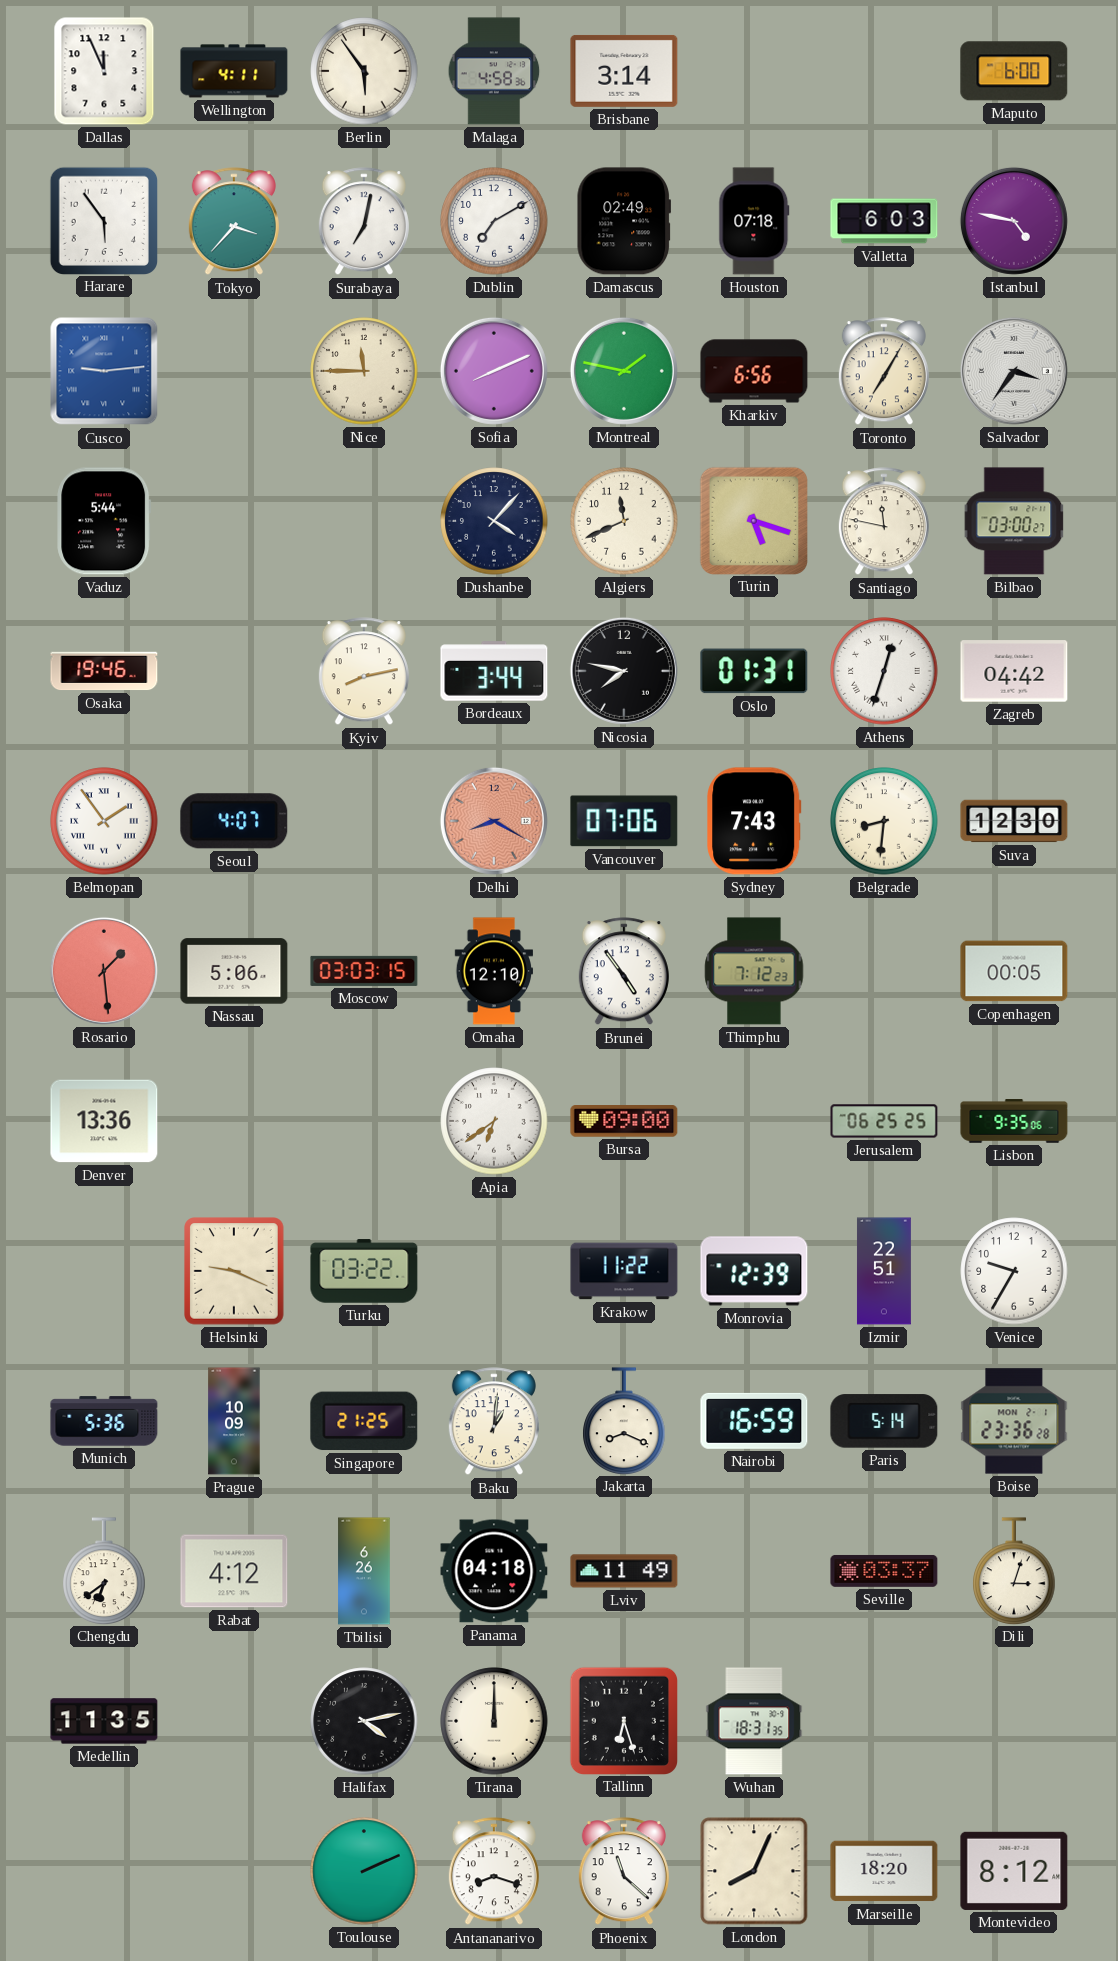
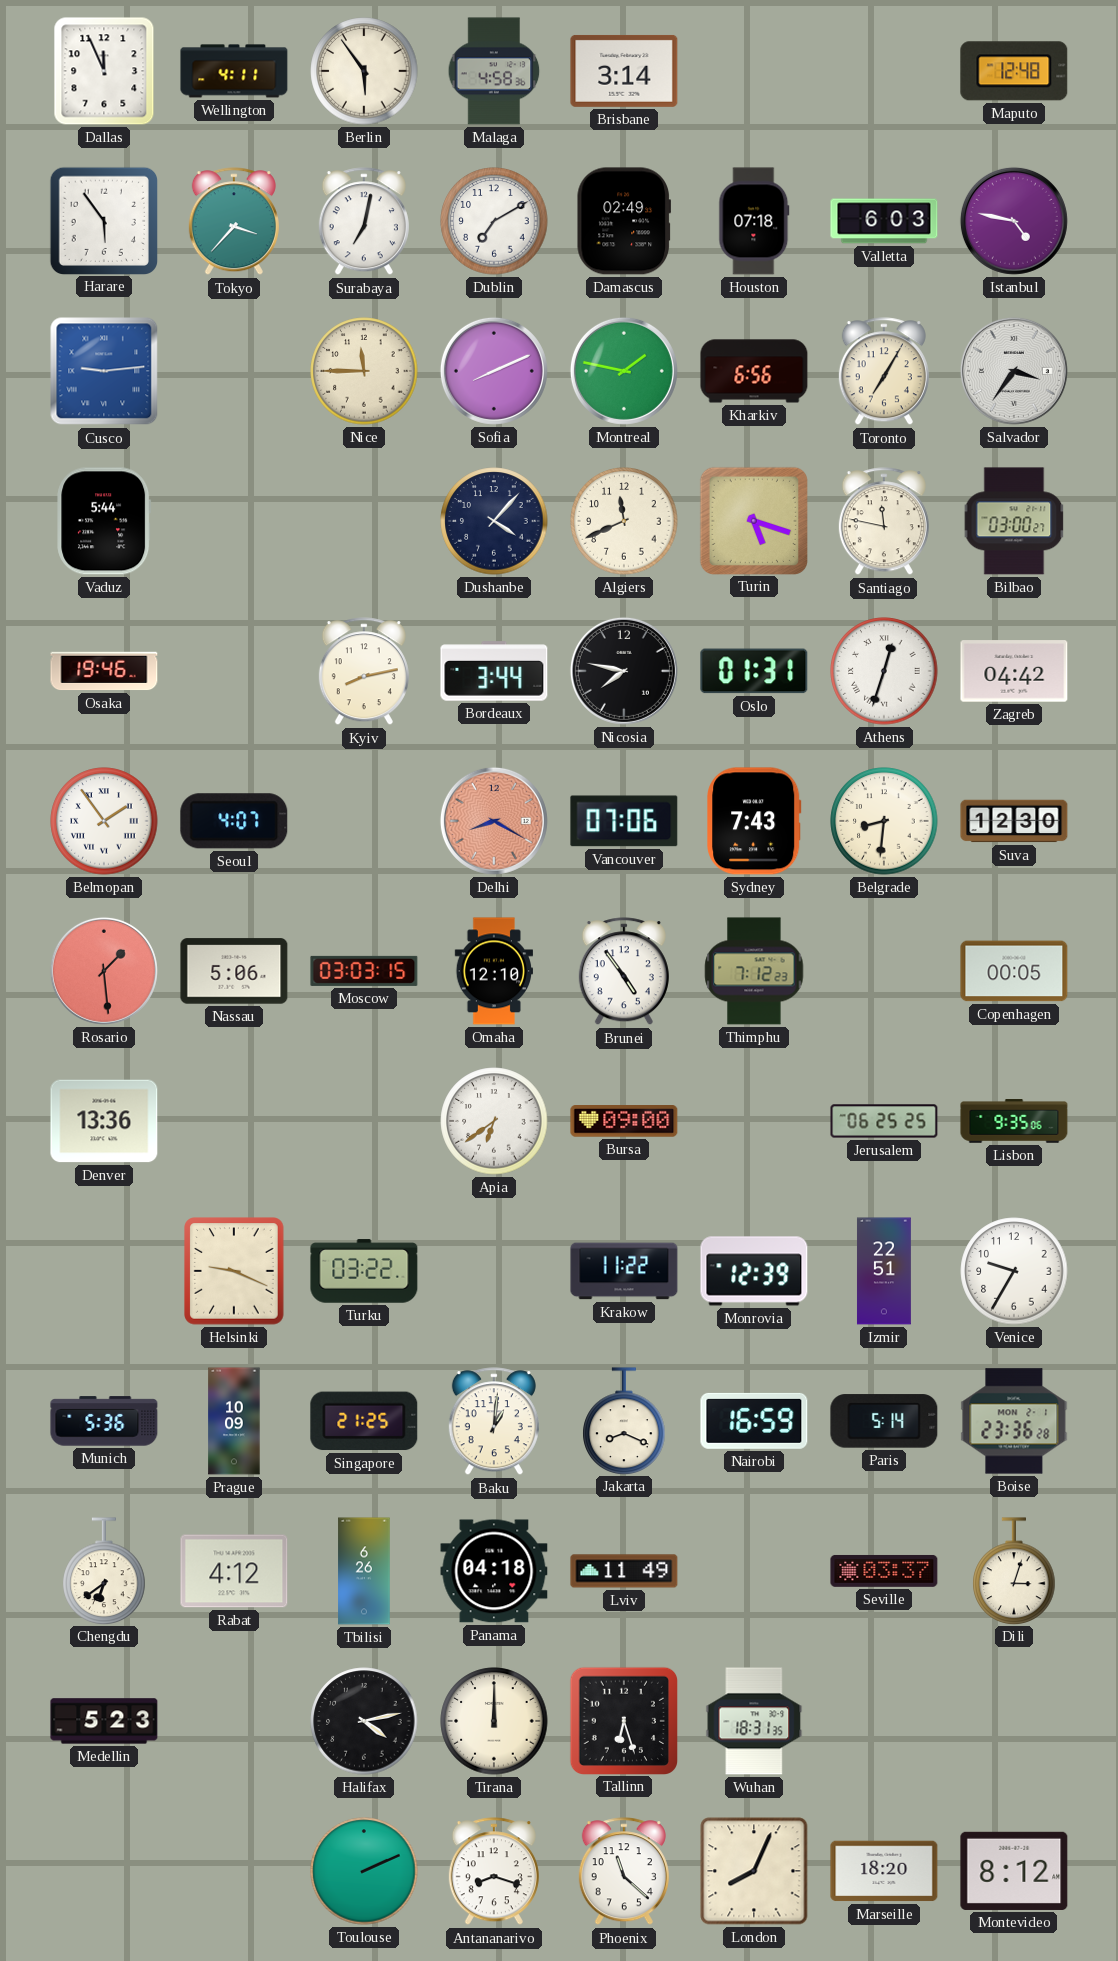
Maputo: 6:00 -> 12:48
Medellin: 11:35 -> 5:23
